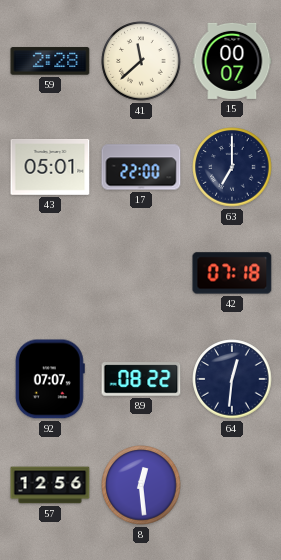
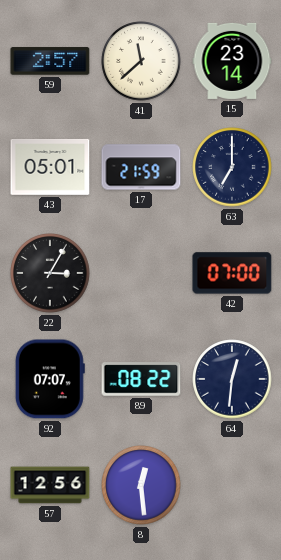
59: 2:28 -> 2:57
15: 00:07 -> 23:14
17: 22:00 -> 21:59
22: none -> 3:05
42: 07:18 -> 07:00
